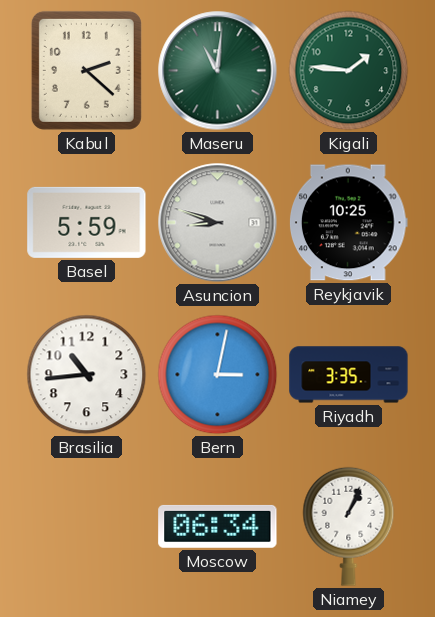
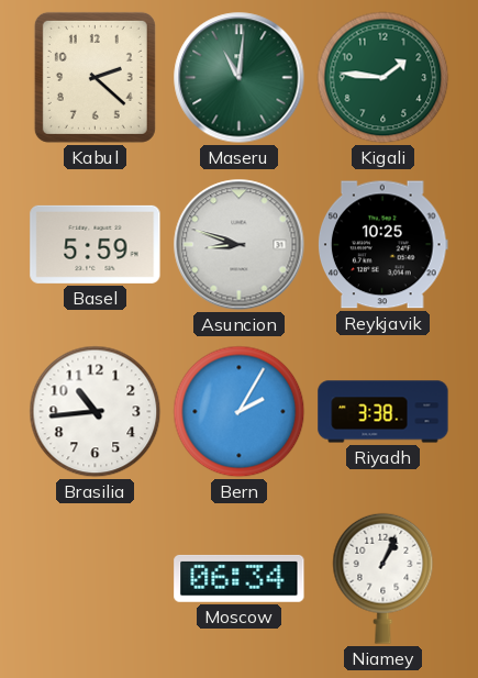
Bern: 3:02 -> 2:05
Riyadh: 3:35 -> 3:38
